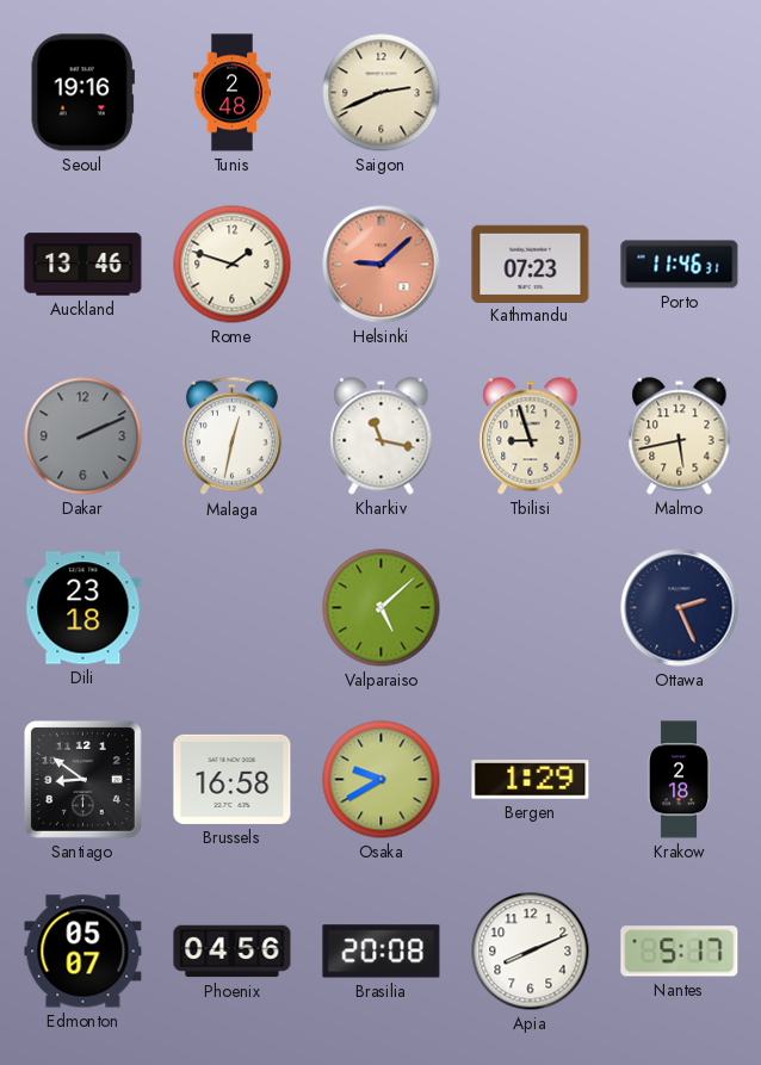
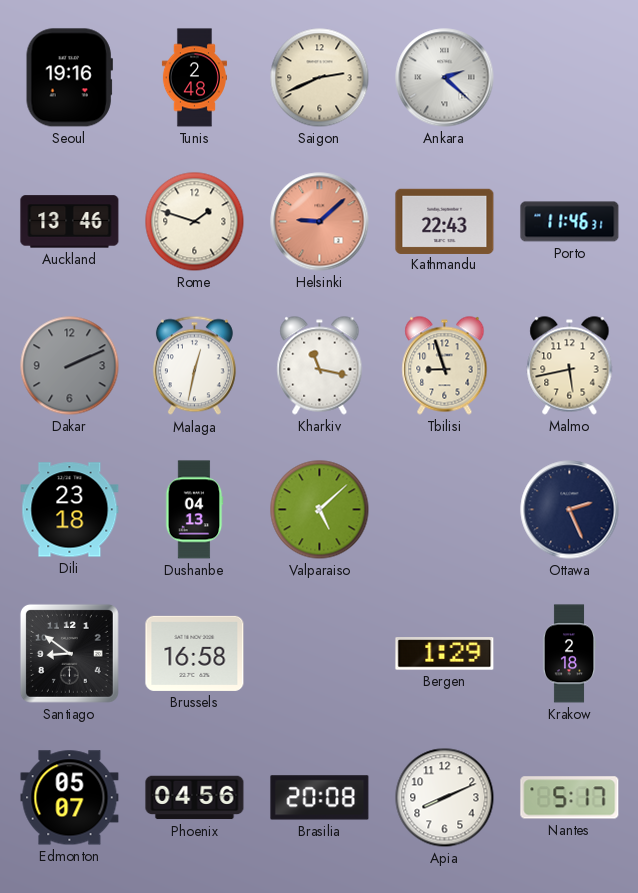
Ankara: none -> 2:22
Kathmandu: 07:23 -> 22:43
Dushanbe: none -> 04:13
Osaka: 9:40 -> none
